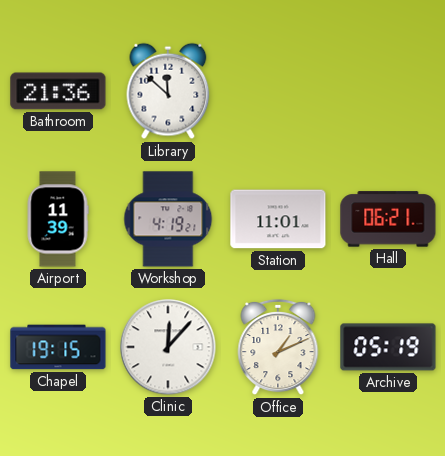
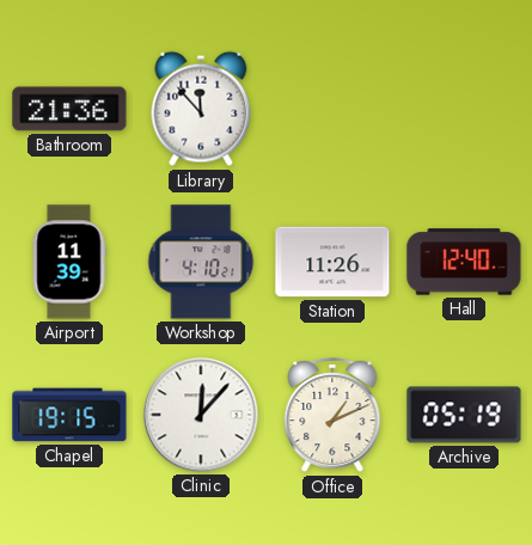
Library: 11:52 -> 11:53
Workshop: 4:19 -> 4:10
Station: 11:01 -> 11:26
Hall: 06:21 -> 12:40
